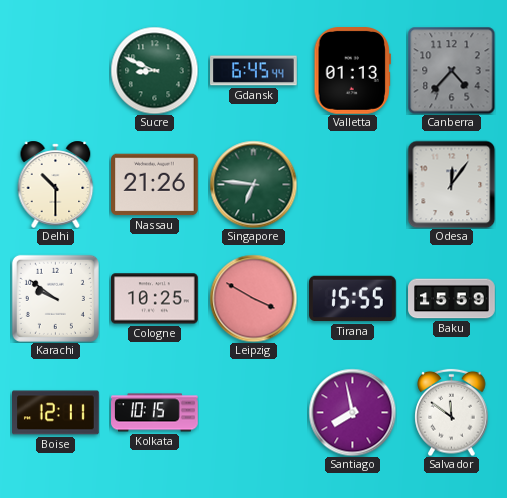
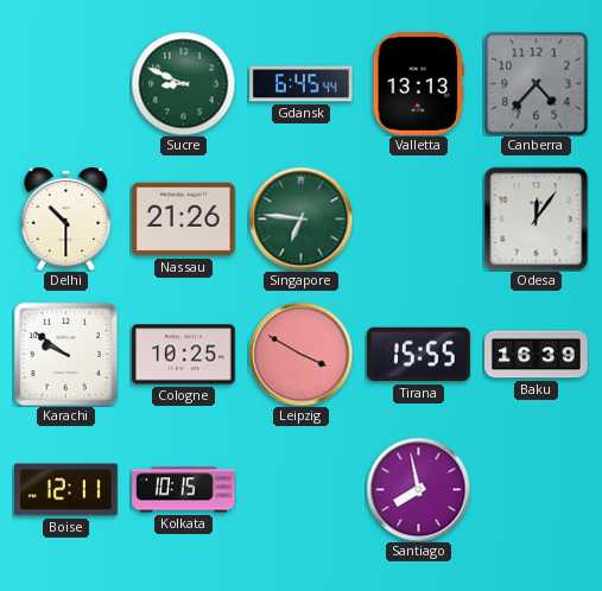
Valletta: 01:13 -> 13:13
Baku: 15:59 -> 16:39
Salvador: 11:51 -> none
